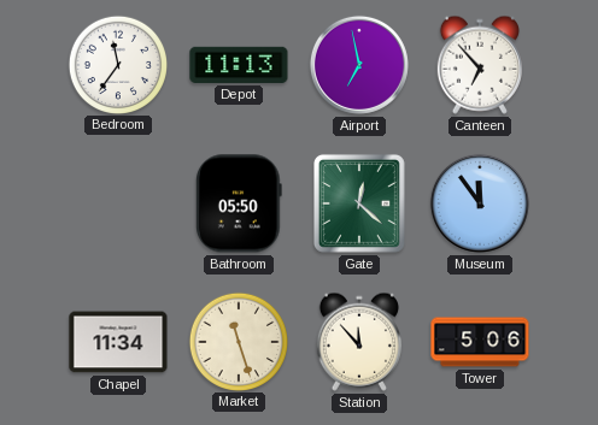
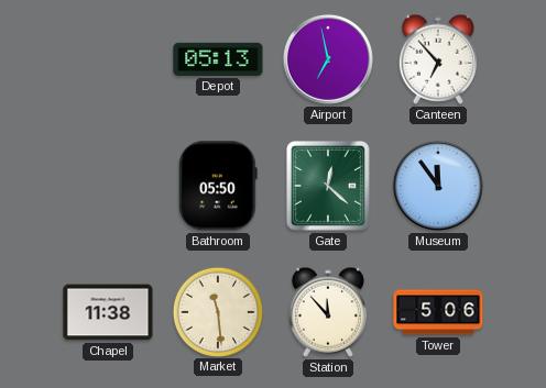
Bedroom: 11:36 -> none
Depot: 11:13 -> 05:13
Chapel: 11:34 -> 11:38
Market: 11:27 -> 11:29
